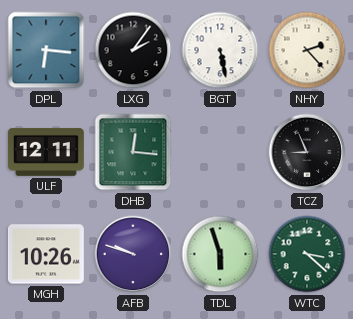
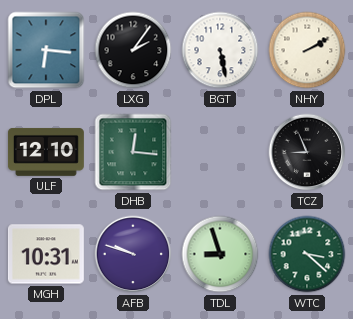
NHY: 2:23 -> 2:10
ULF: 12:11 -> 12:10
MGH: 10:26 -> 10:31
TDL: 5:57 -> 8:57
